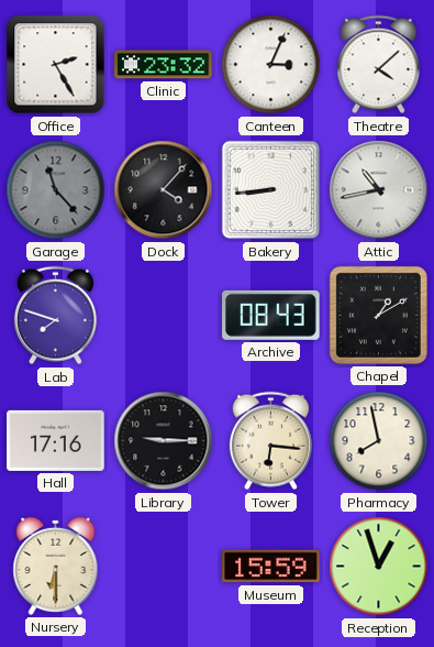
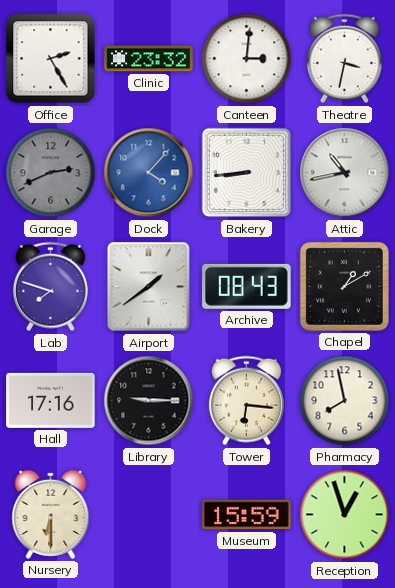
Canteen: 3:04 -> 3:01
Theatre: 4:08 -> 3:32
Garage: 11:23 -> 2:41
Dock dial: black -> blue
Airport: none -> 1:39
